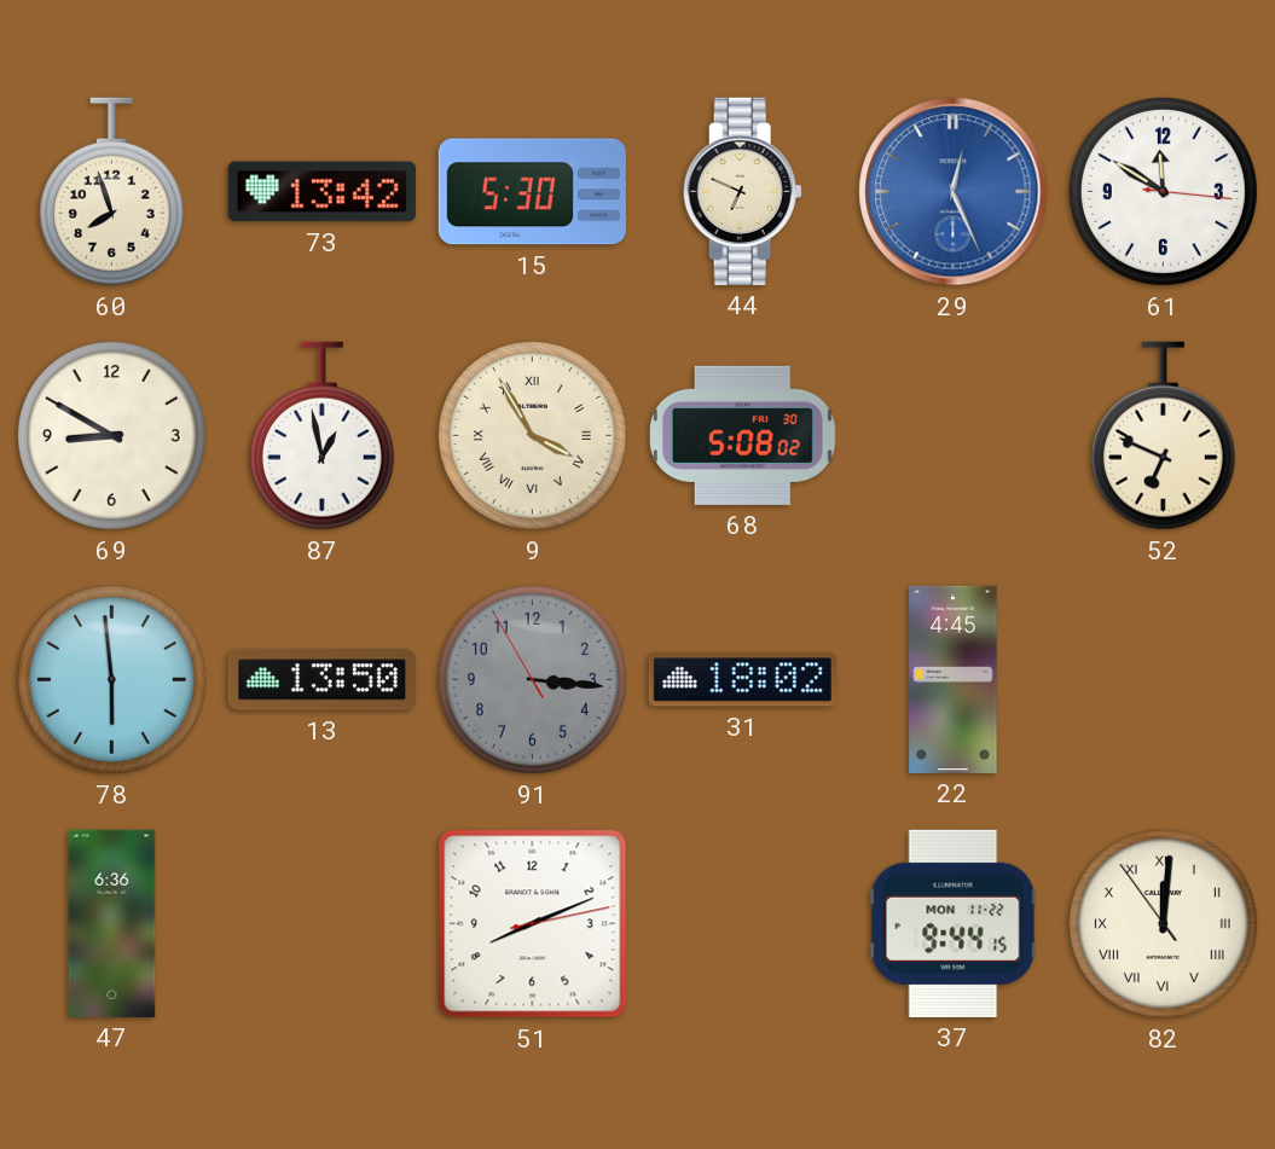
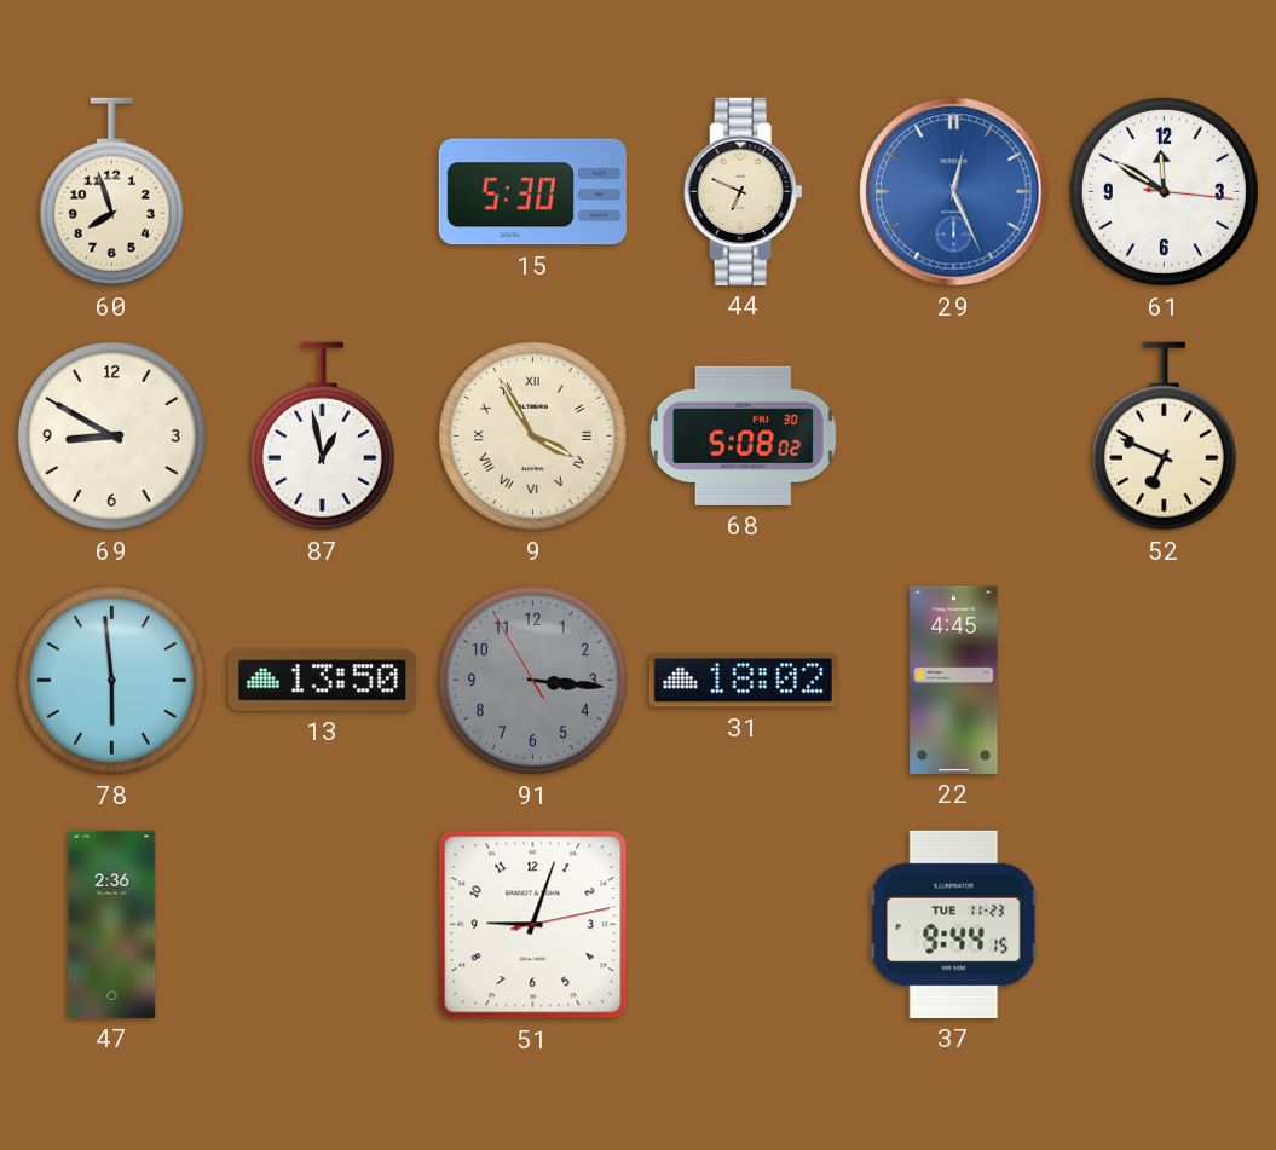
73: 13:42 -> none
47: 6:36 -> 2:36
51: 8:11 -> 9:03
37 date: MON 11-22 -> TUE 11-23
82: 12:00 -> none
